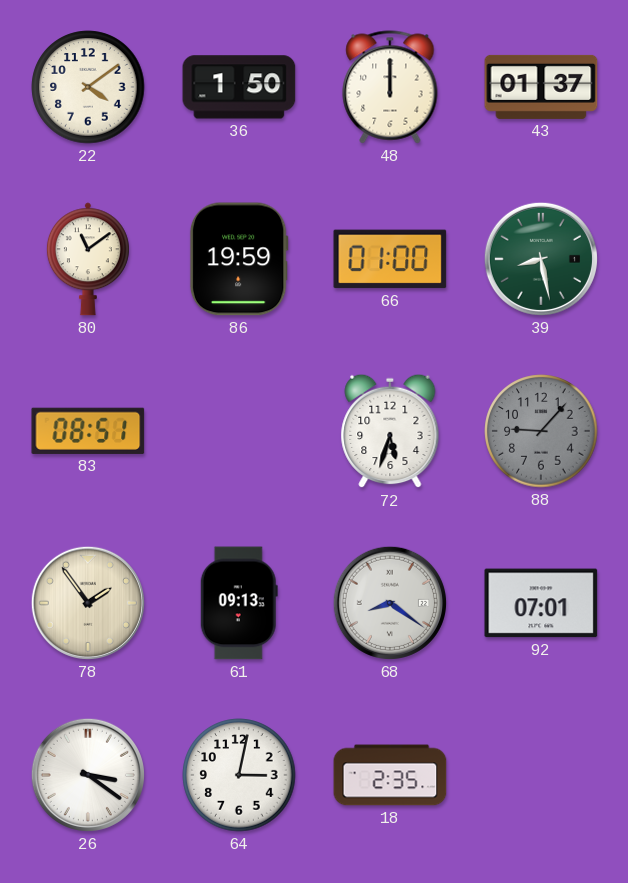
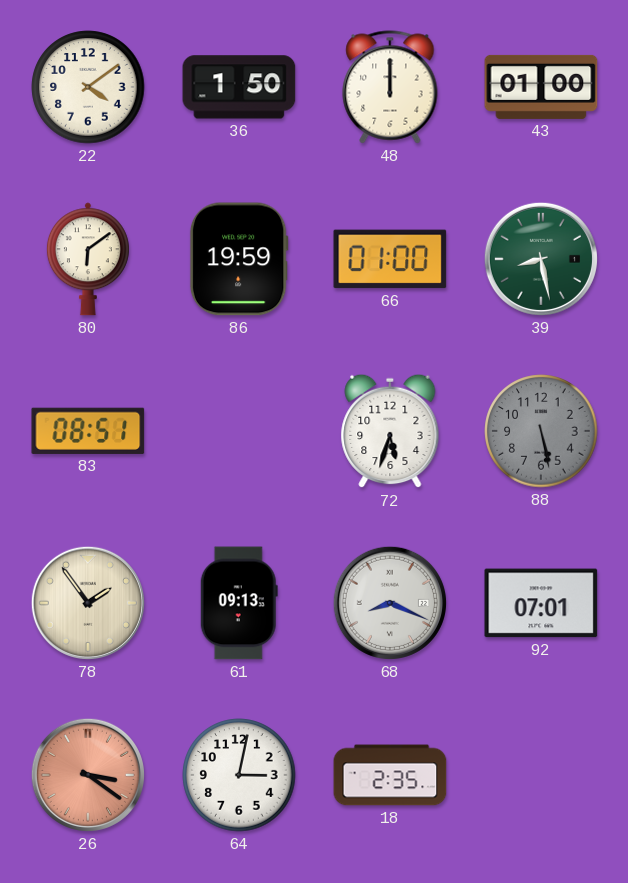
43: 01:37 -> 01:00
80: 11:09 -> 6:09
88: 9:07 -> 5:28
68: 8:21 -> 8:19
26 dial: white -> salmon
